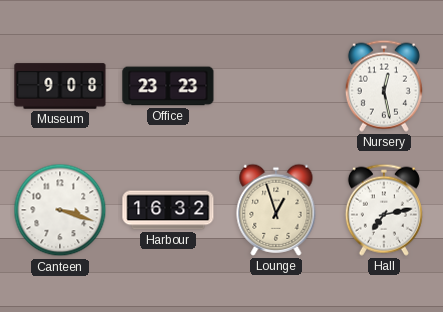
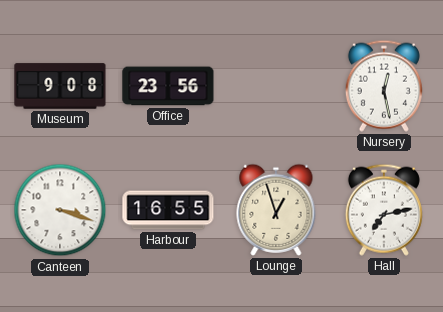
Office: 23:23 -> 23:56
Harbour: 16:32 -> 16:55
